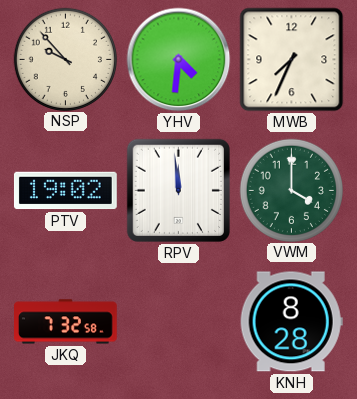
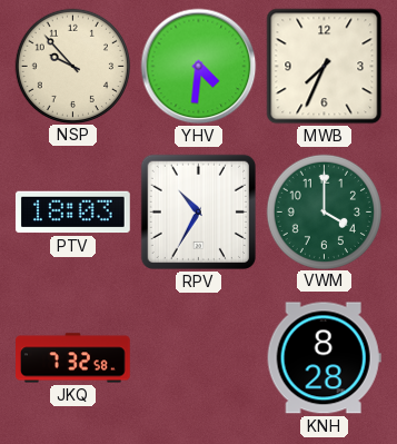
PTV: 19:02 -> 18:03
RPV: 11:59 -> 10:35
